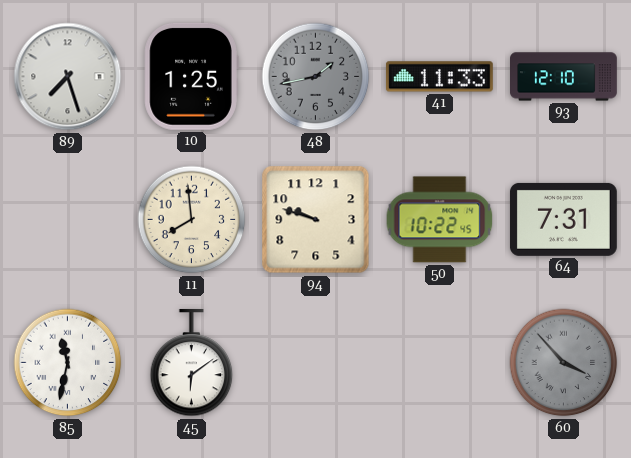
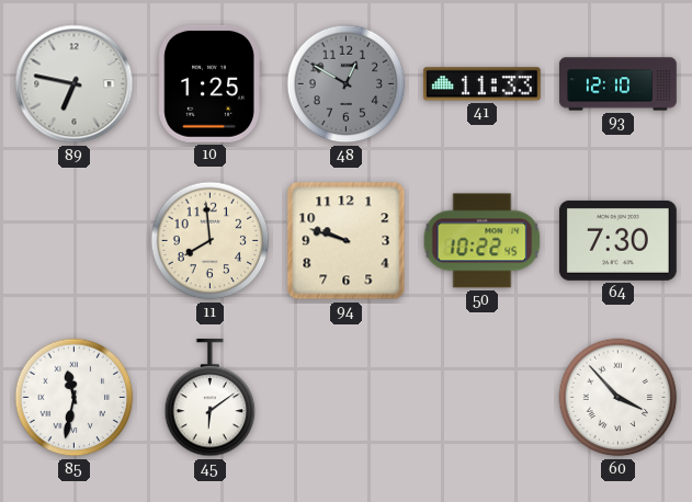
89: 7:27 -> 6:47
48: 1:43 -> 12:50
64: 7:31 -> 7:30
60 dial: grey -> white
